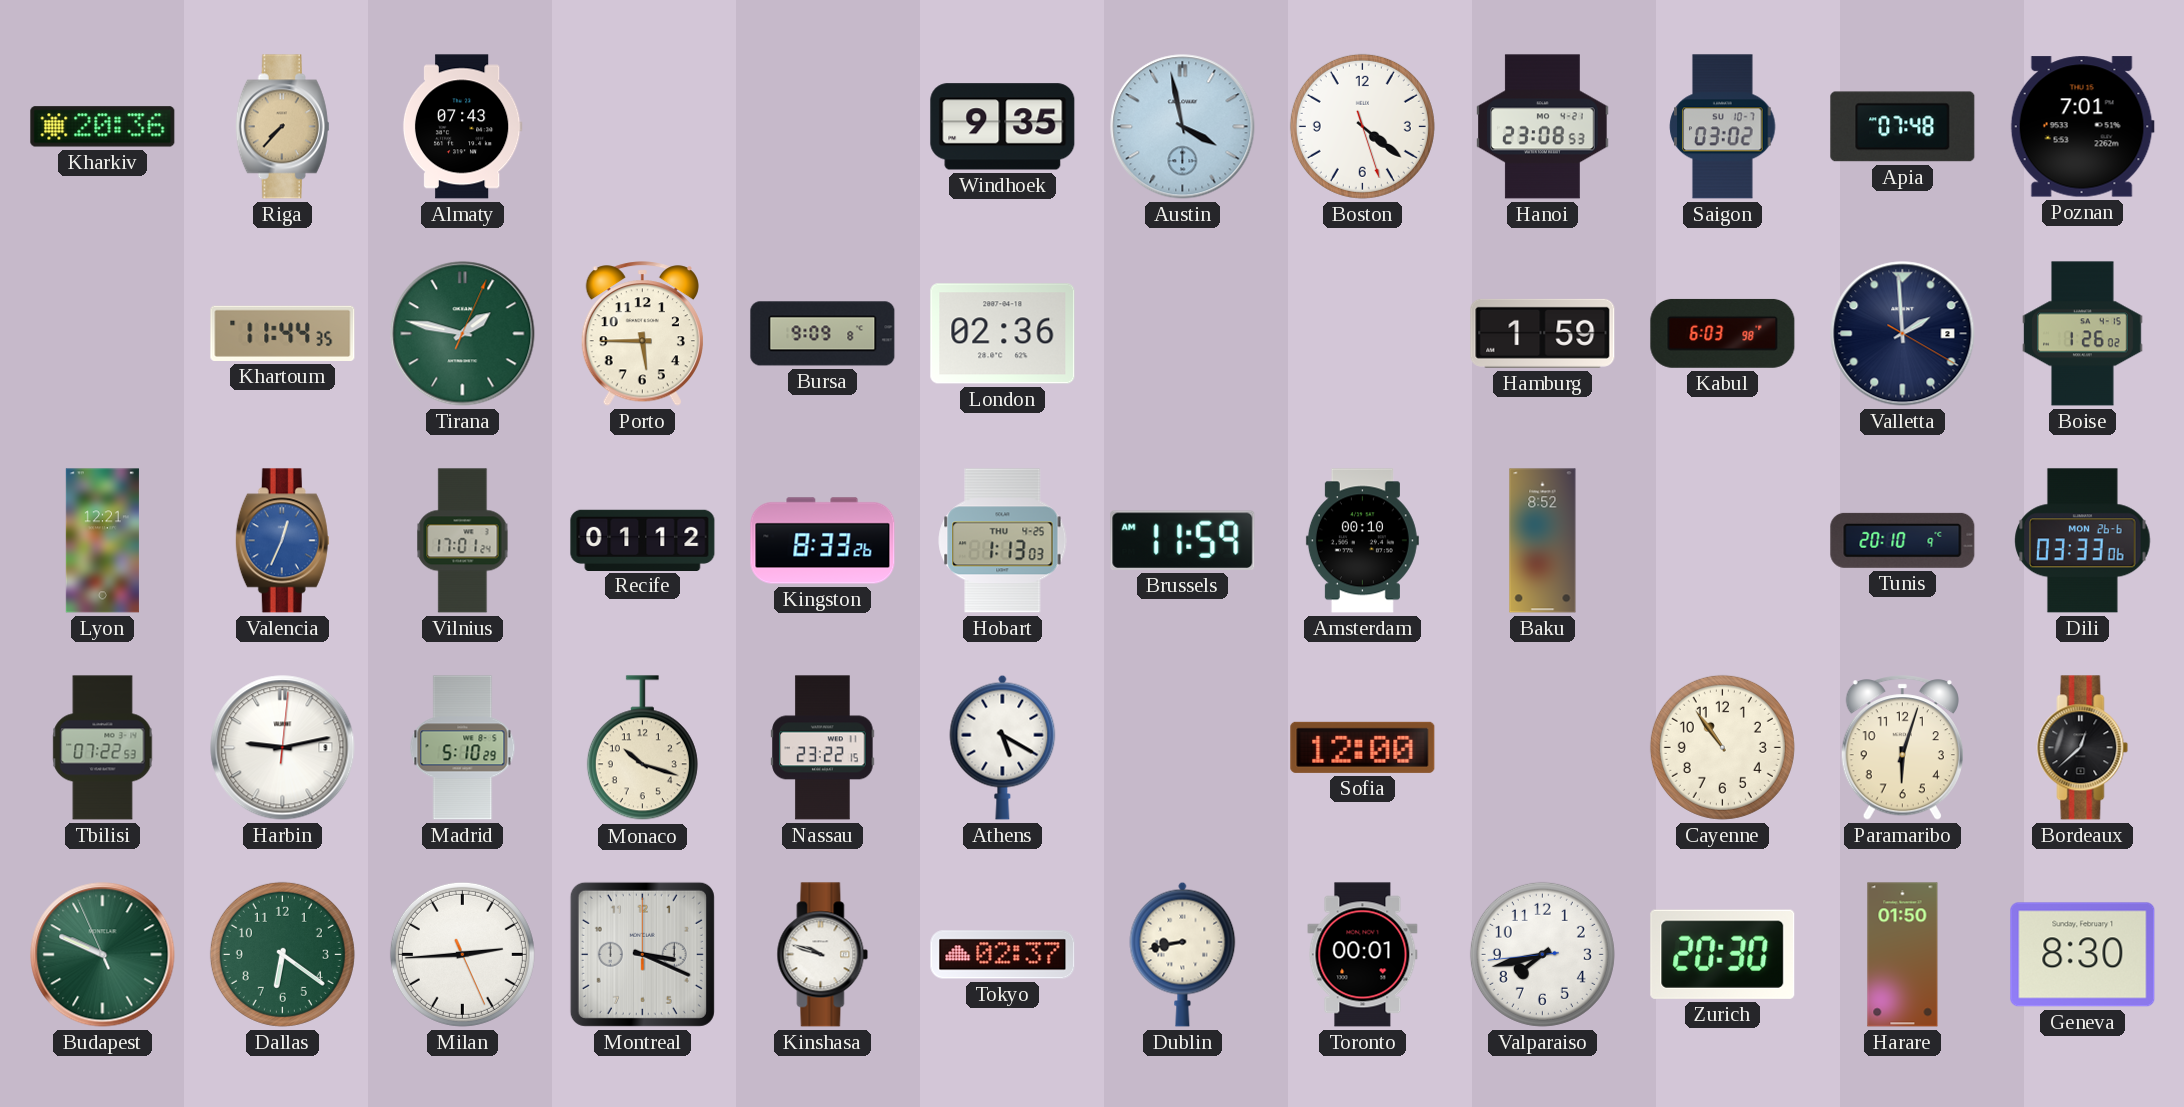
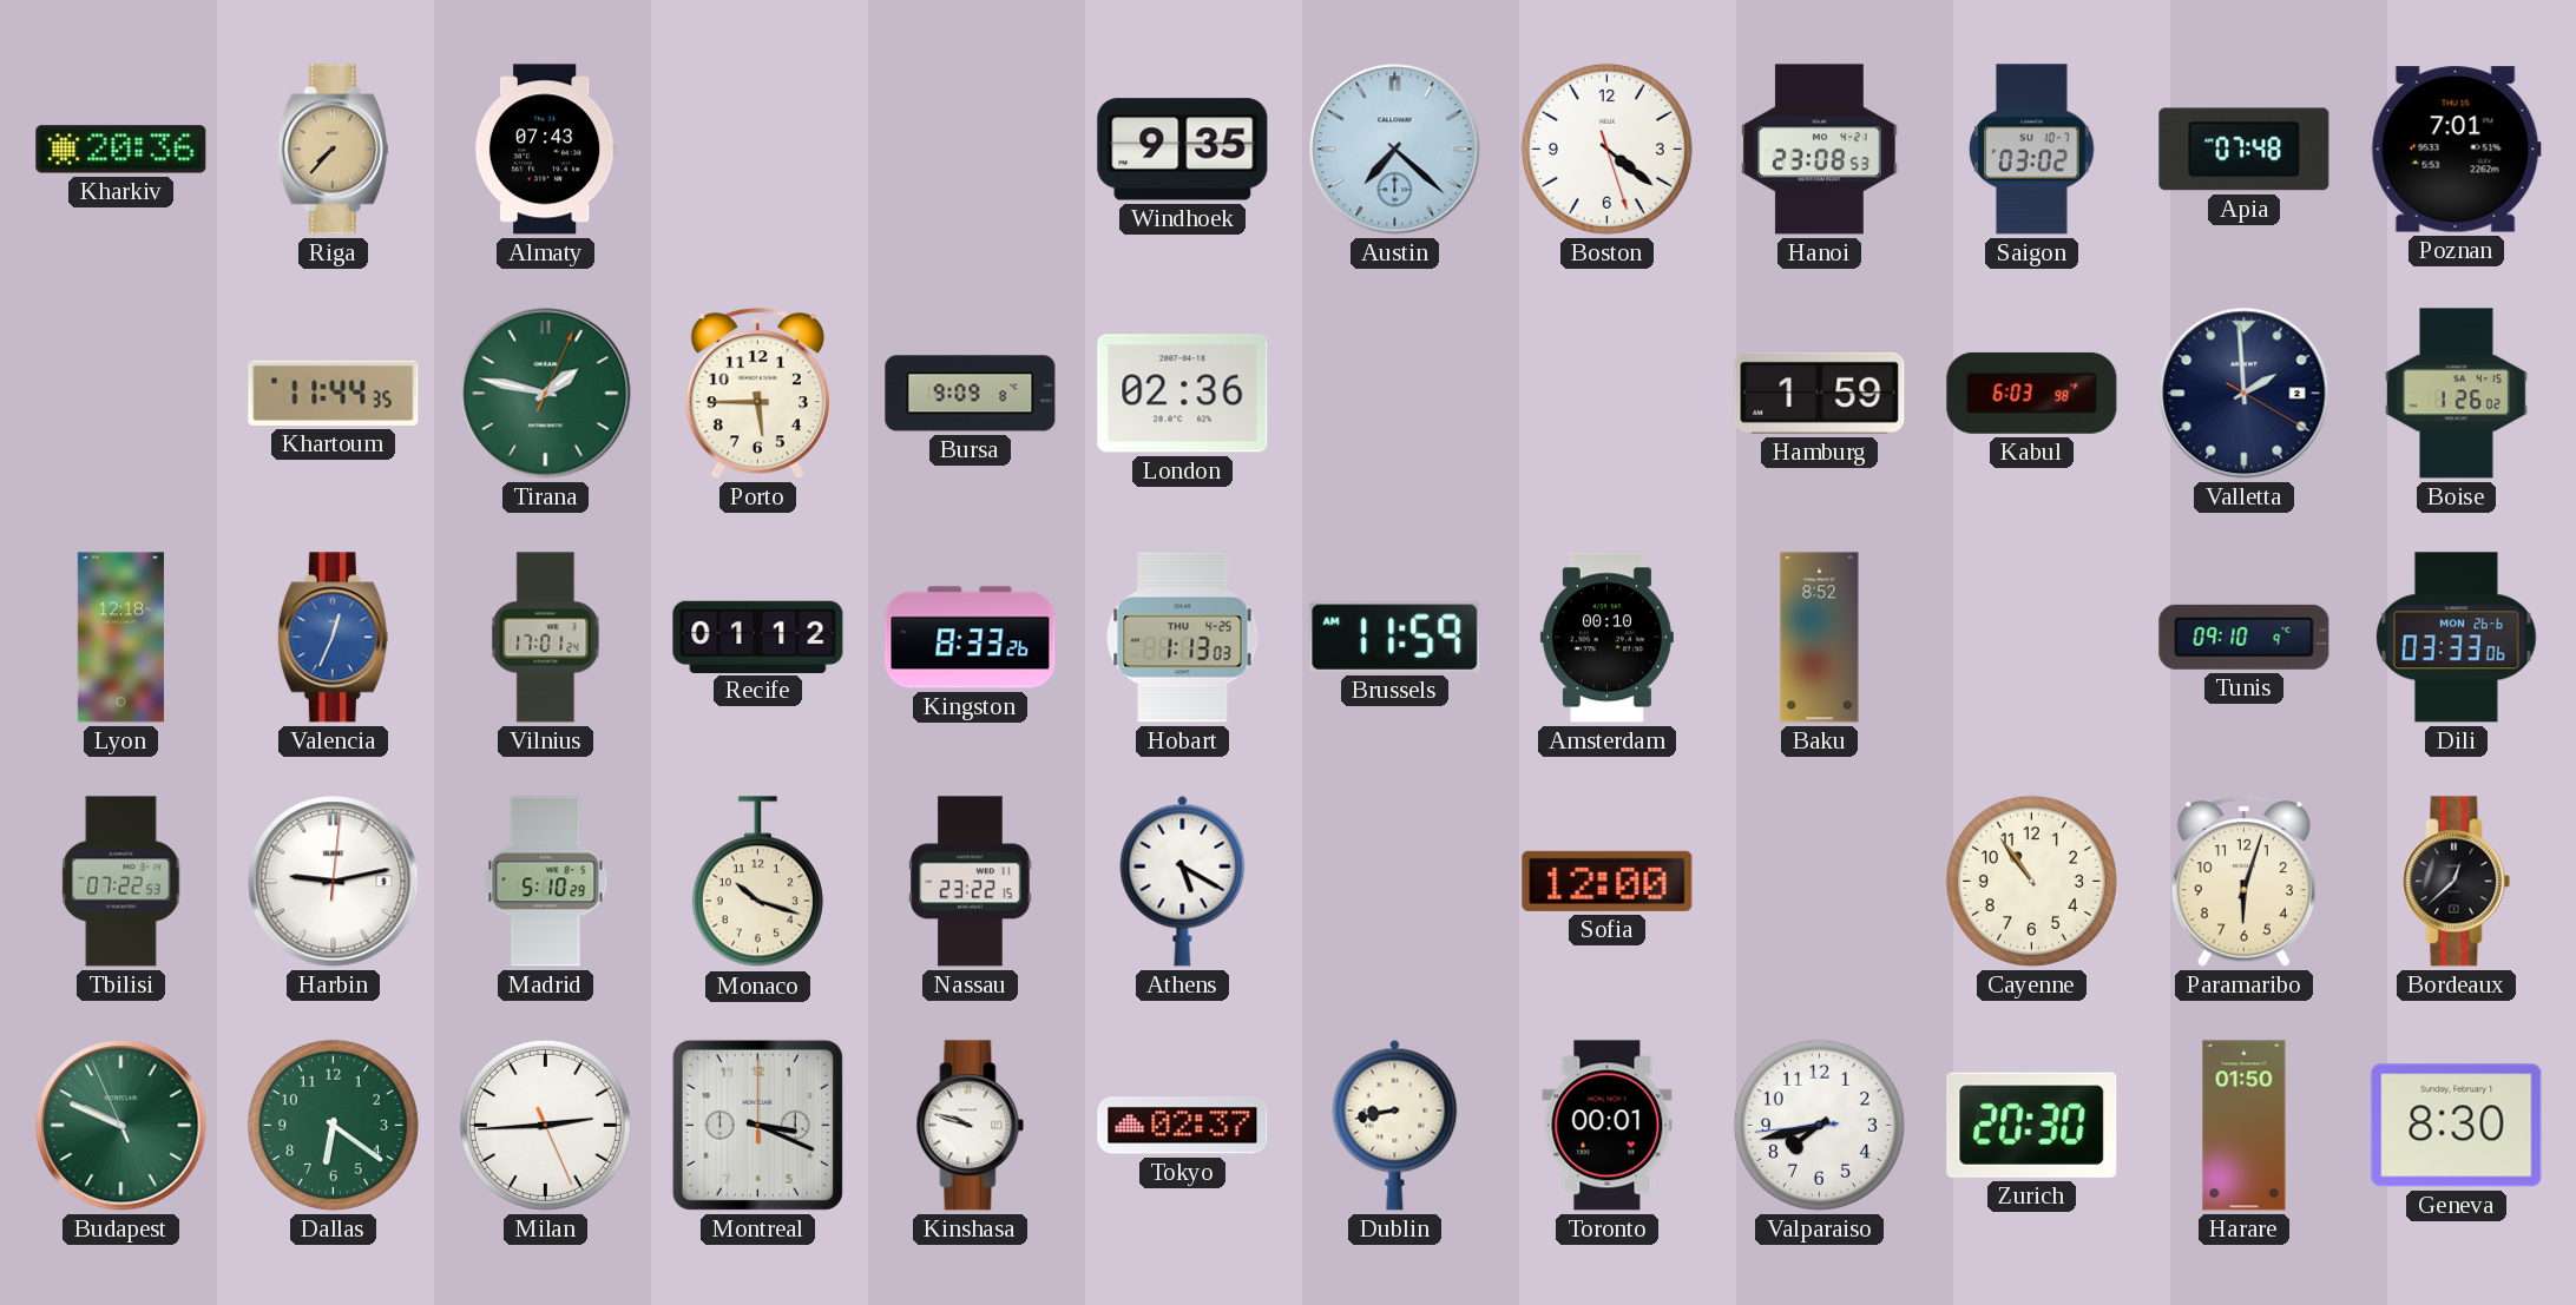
Austin: 3:58 -> 7:22
Lyon: 12:21 -> 12:18
Tunis: 20:10 -> 09:10
